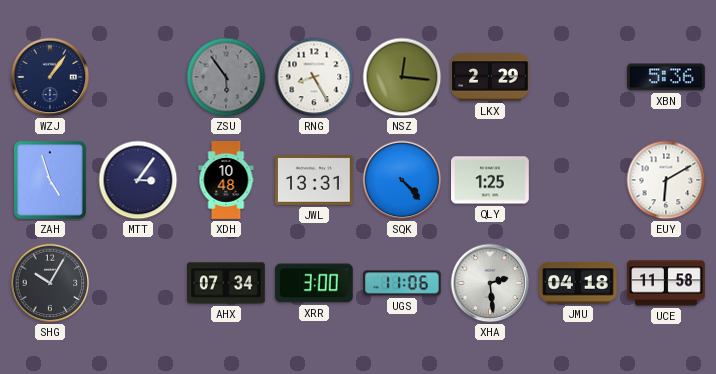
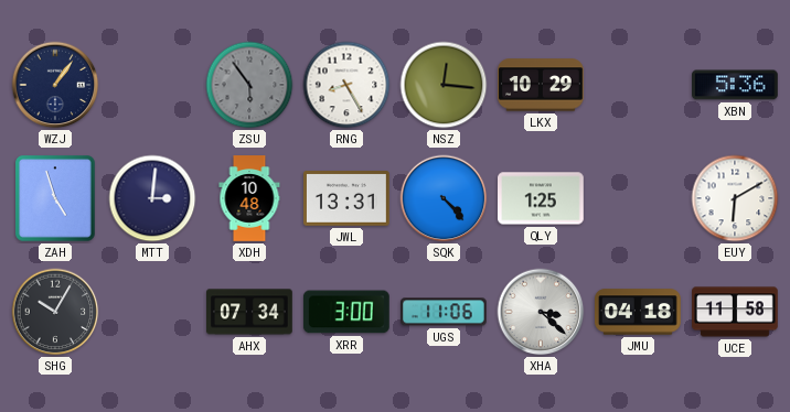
LKX: 2:29 -> 10:29
MTT: 3:06 -> 3:01
XHA: 2:29 -> 3:22
